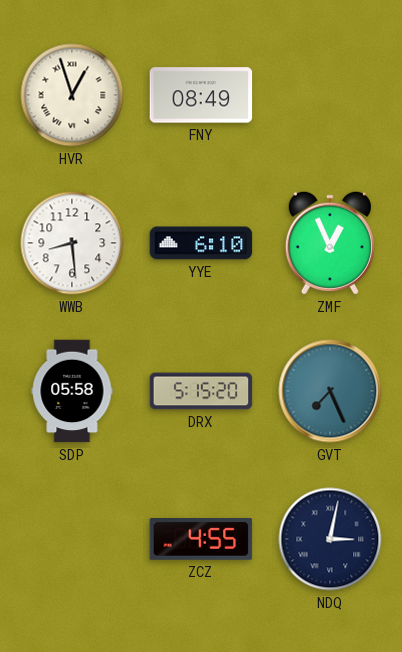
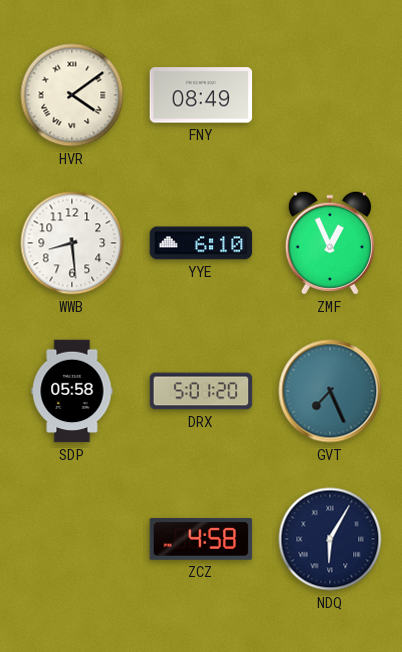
HVR: 12:57 -> 4:09
DRX: 5:15 -> 5:01
ZCZ: 4:55 -> 4:58
NDQ: 3:02 -> 6:05
